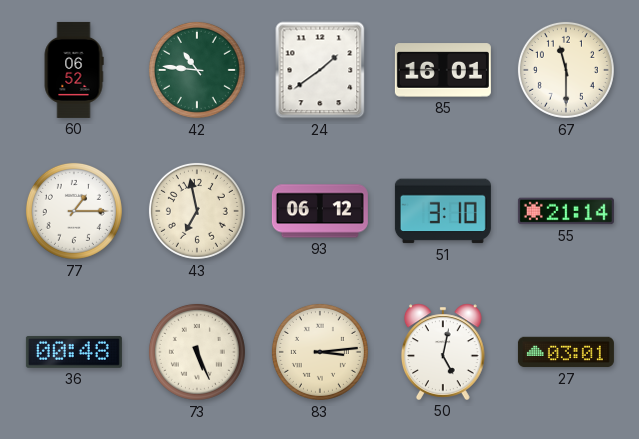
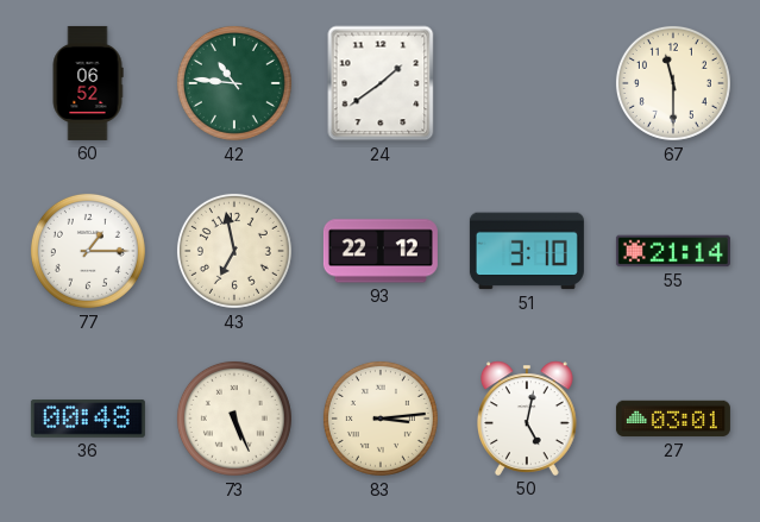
85: 16:01 -> none
93: 06:12 -> 22:12
